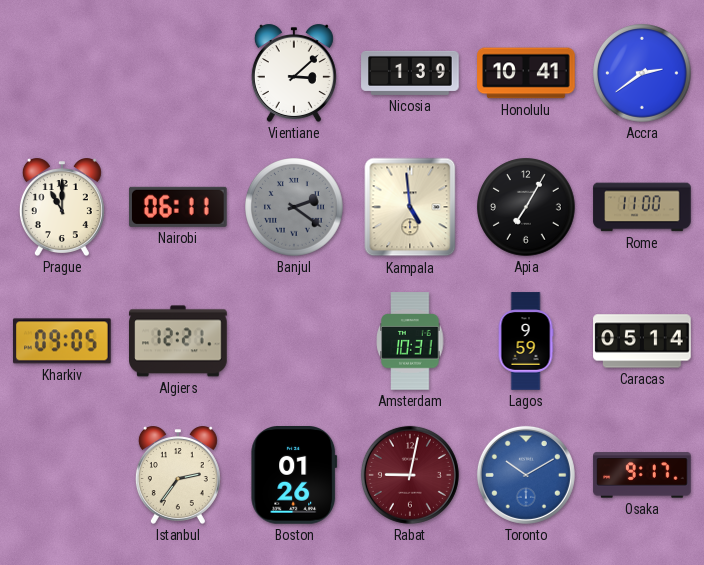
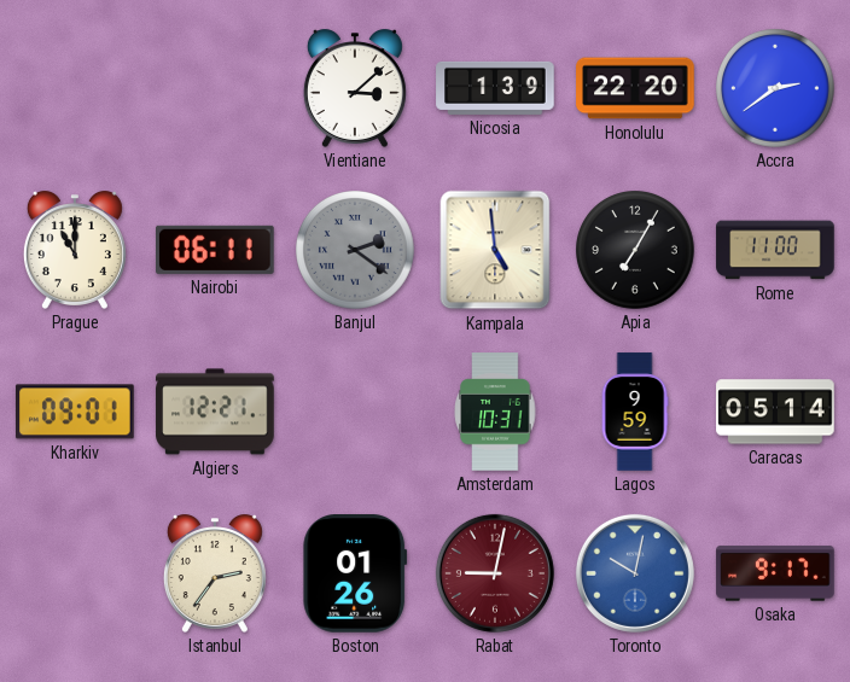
Honolulu: 10:41 -> 22:20
Kharkiv: 09:05 -> 09:01
Toronto: 10:10 -> 10:02
